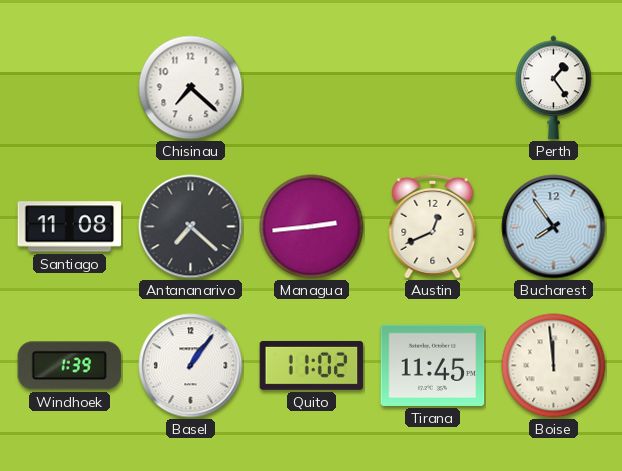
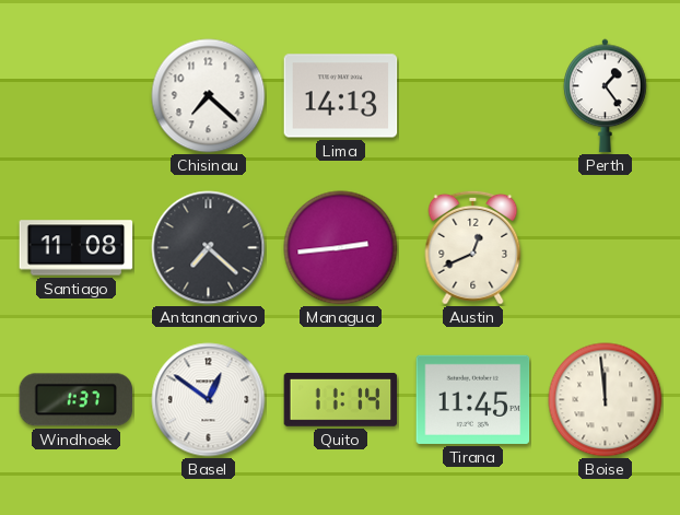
Lima: none -> 14:13
Bucharest: 7:54 -> none
Windhoek: 1:39 -> 1:37
Basel: 1:06 -> 12:51
Quito: 11:02 -> 11:14
